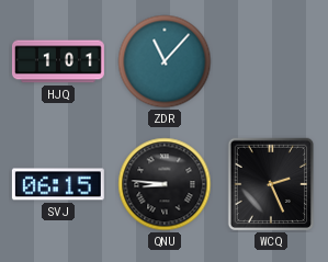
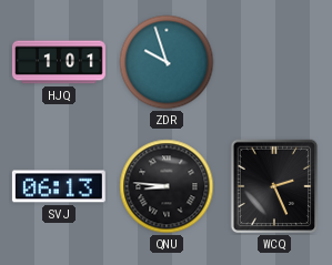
ZDR: 11:07 -> 9:57
SVJ: 06:15 -> 06:13
